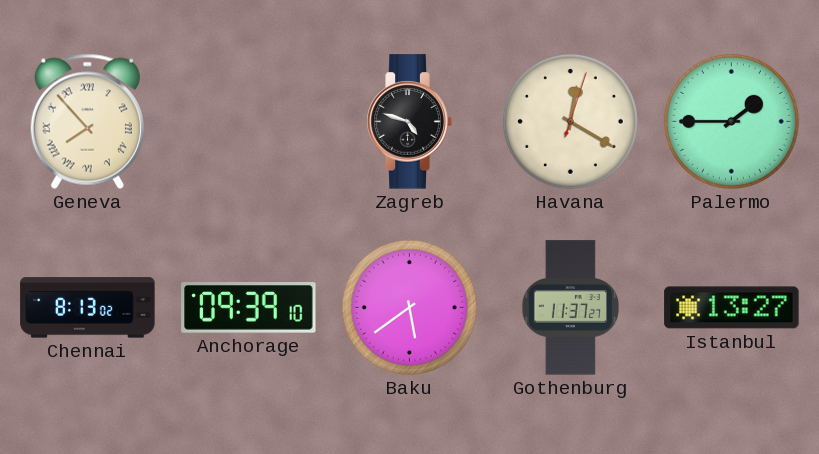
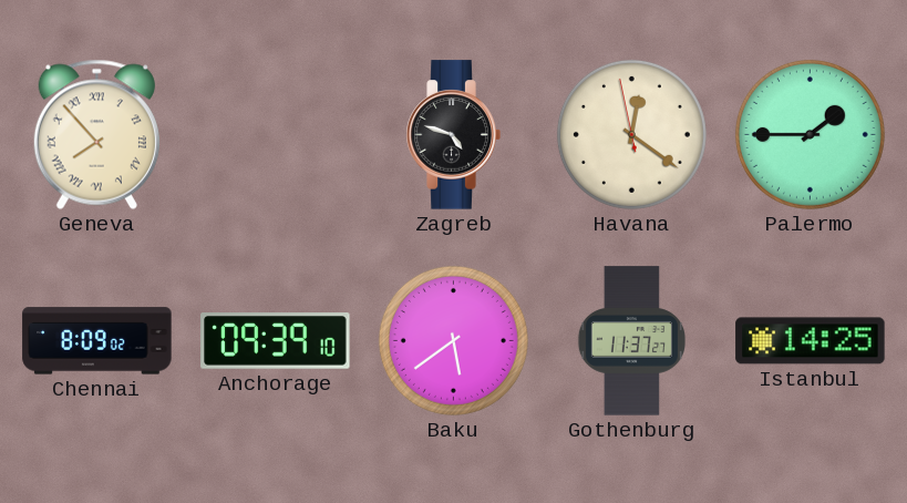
Havana: 12:20:03 -> 12:20:58
Chennai: 8:13 -> 8:09
Istanbul: 13:27 -> 14:25
